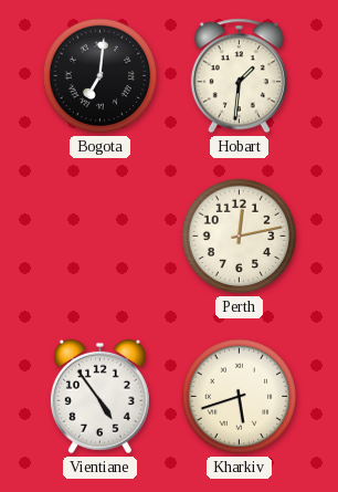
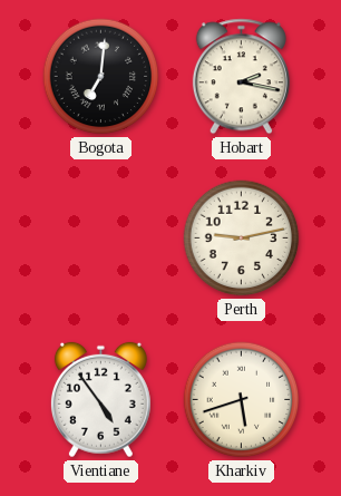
Hobart: 1:31 -> 2:17
Perth: 12:13 -> 9:13
